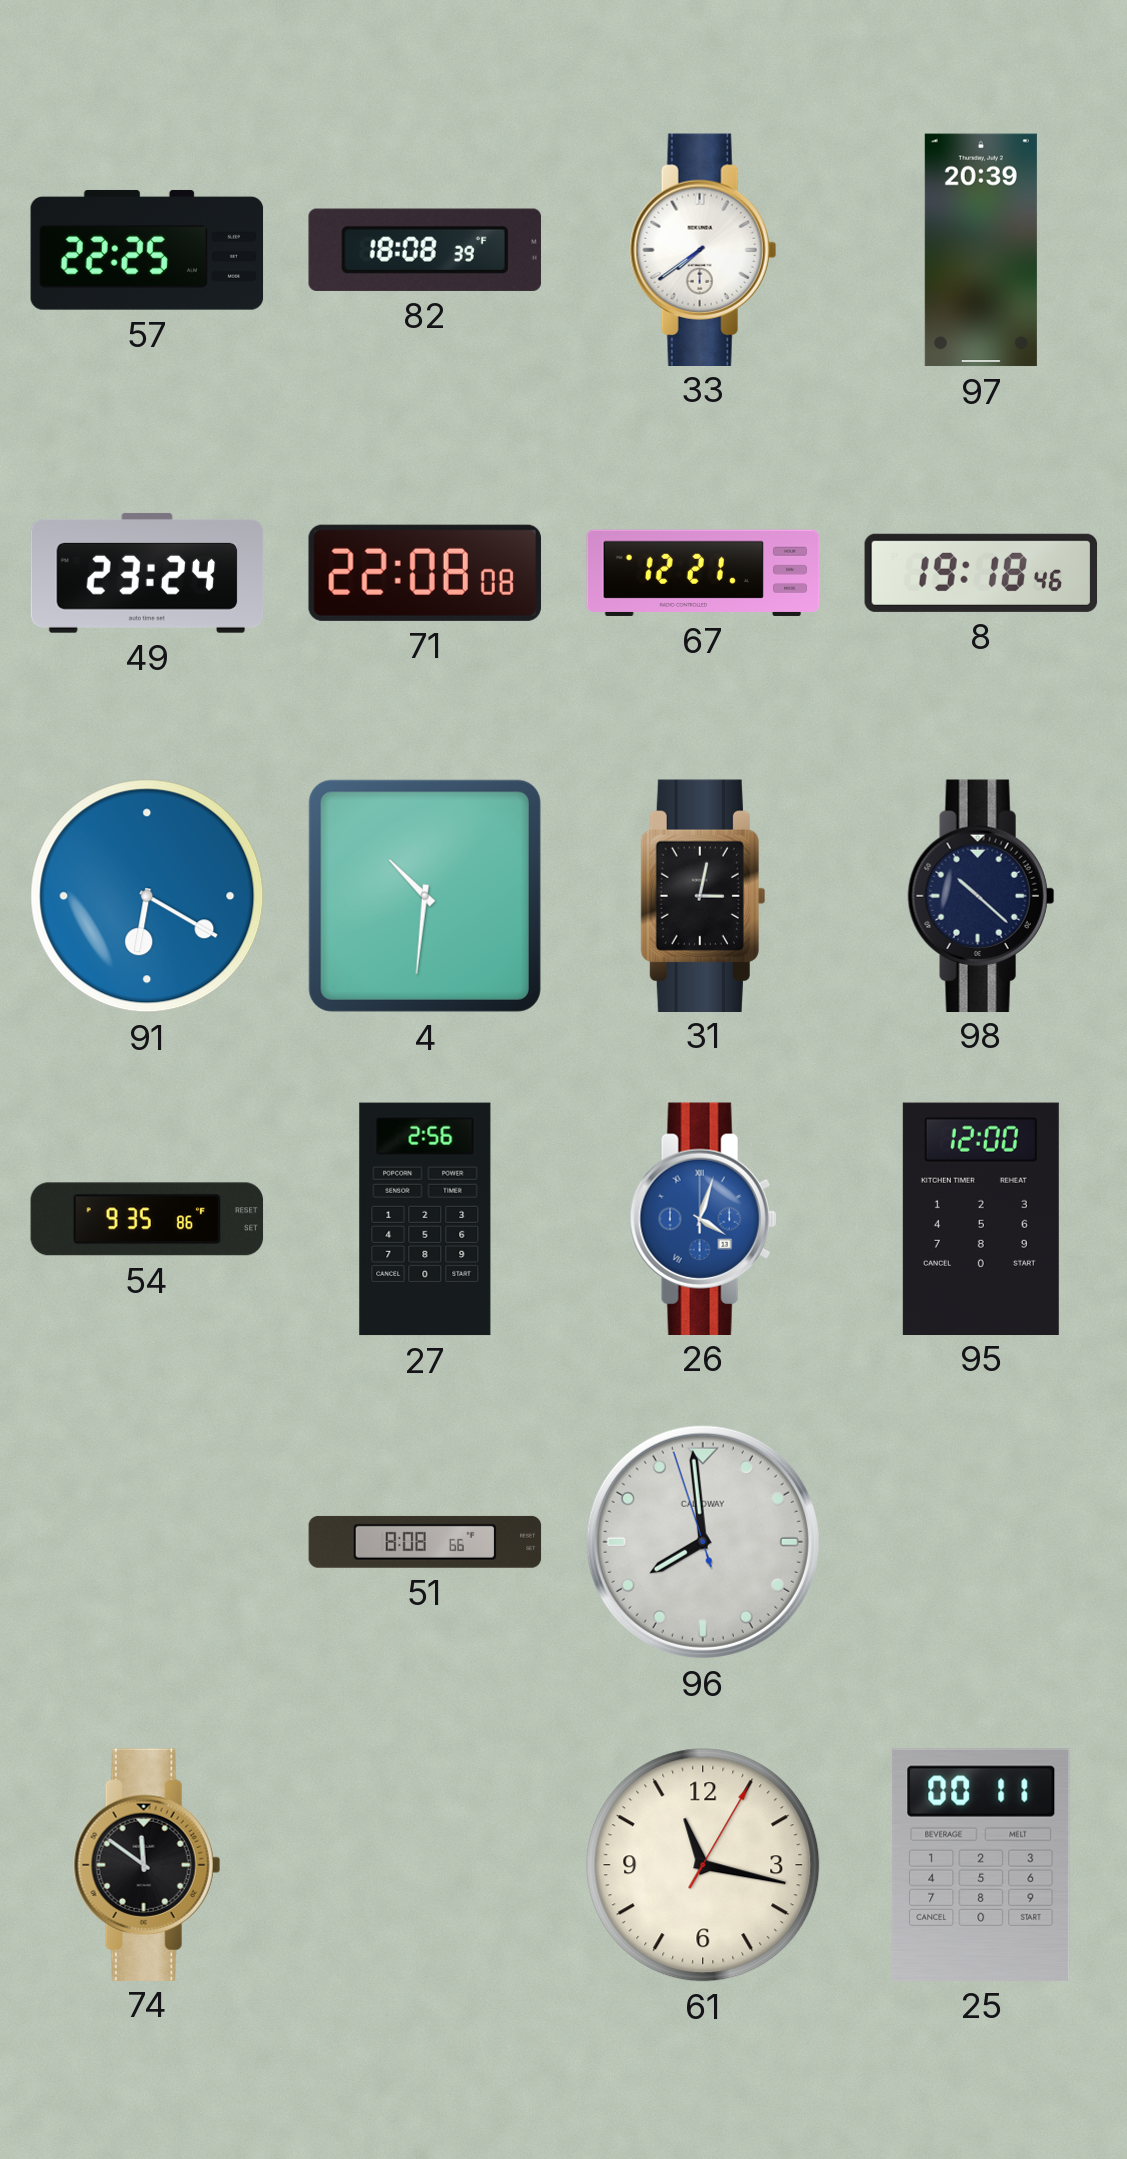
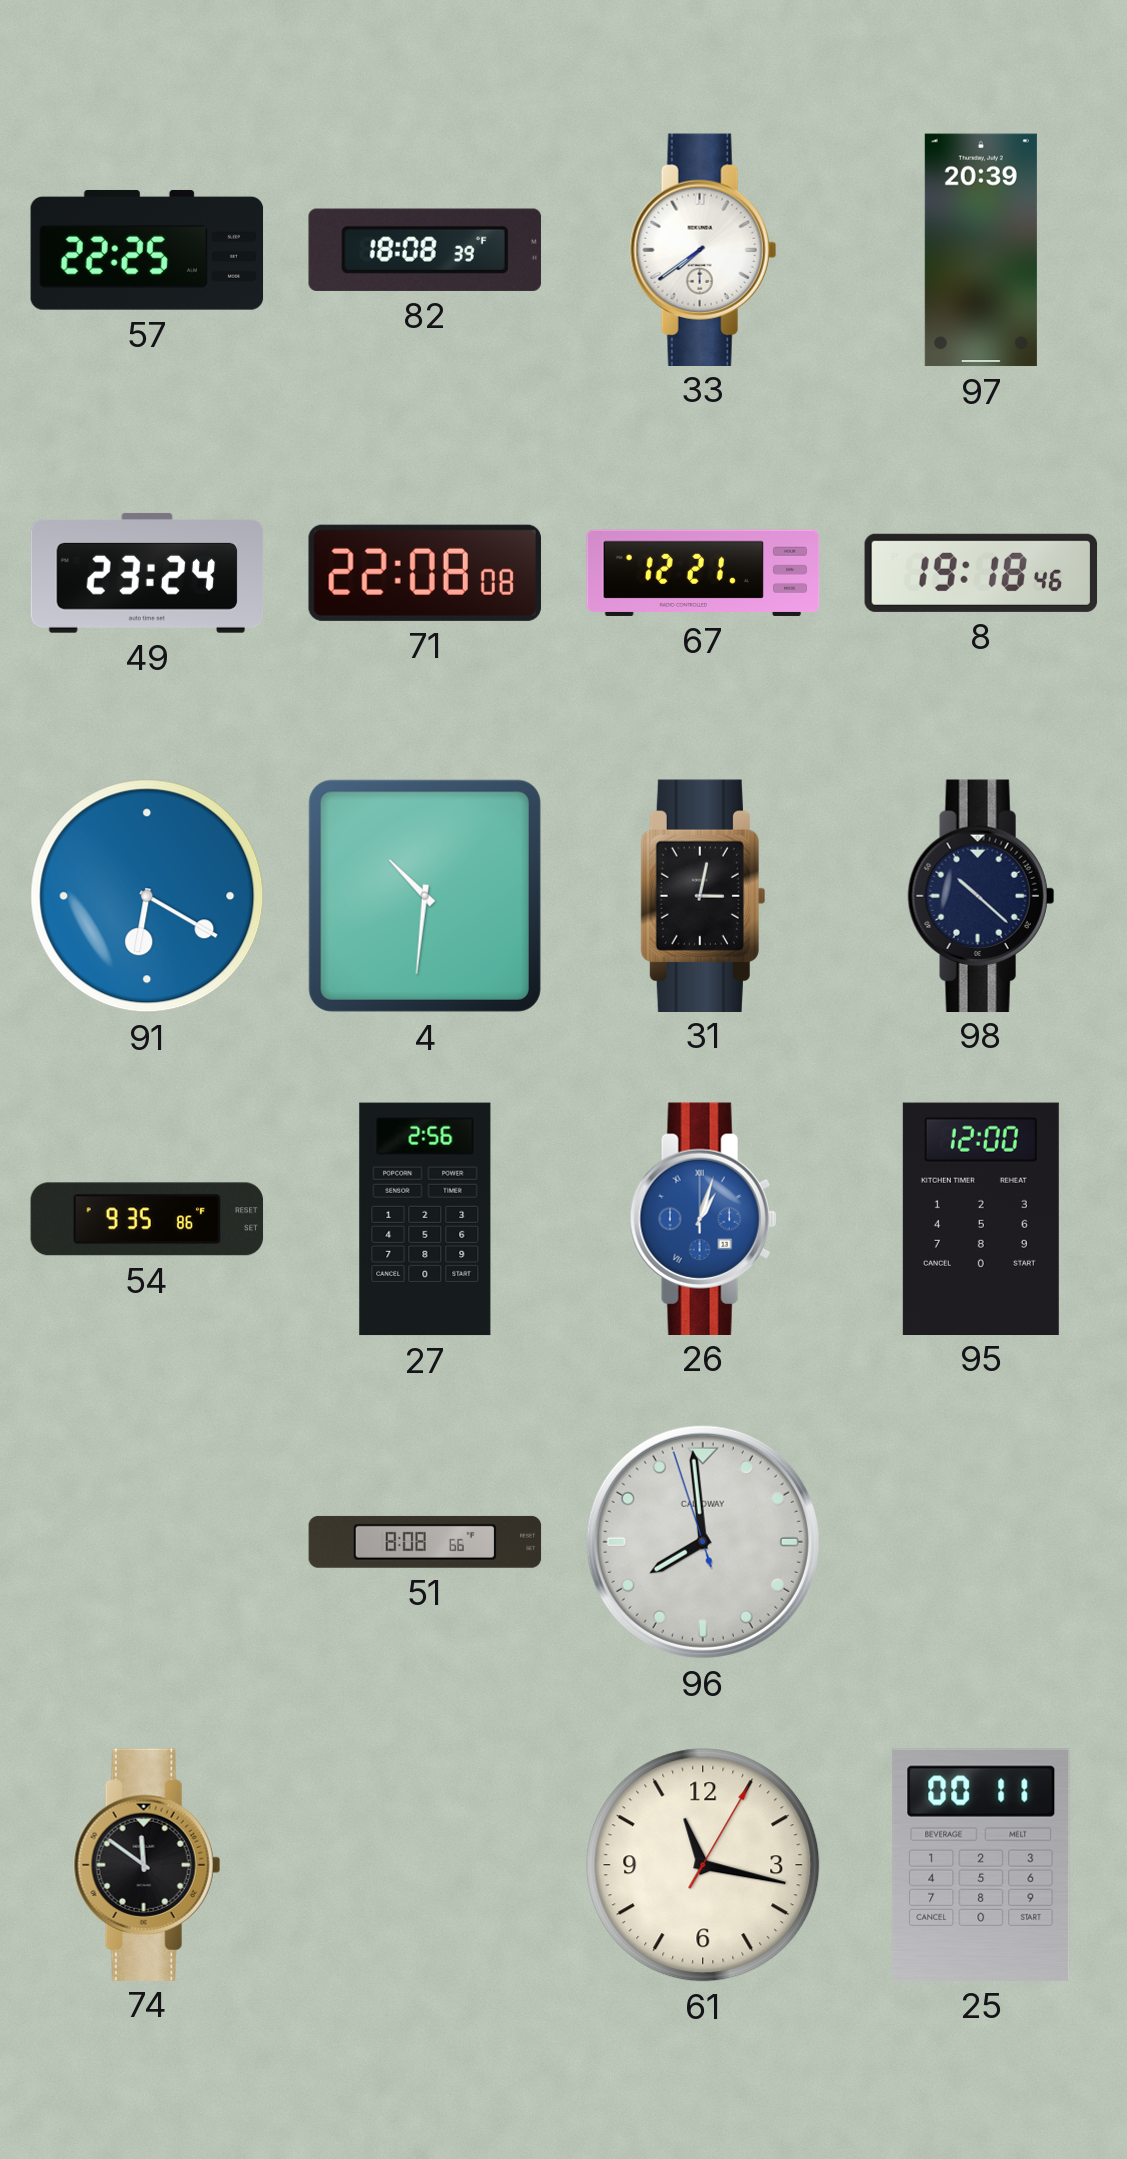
26: 4:03 -> 1:03
